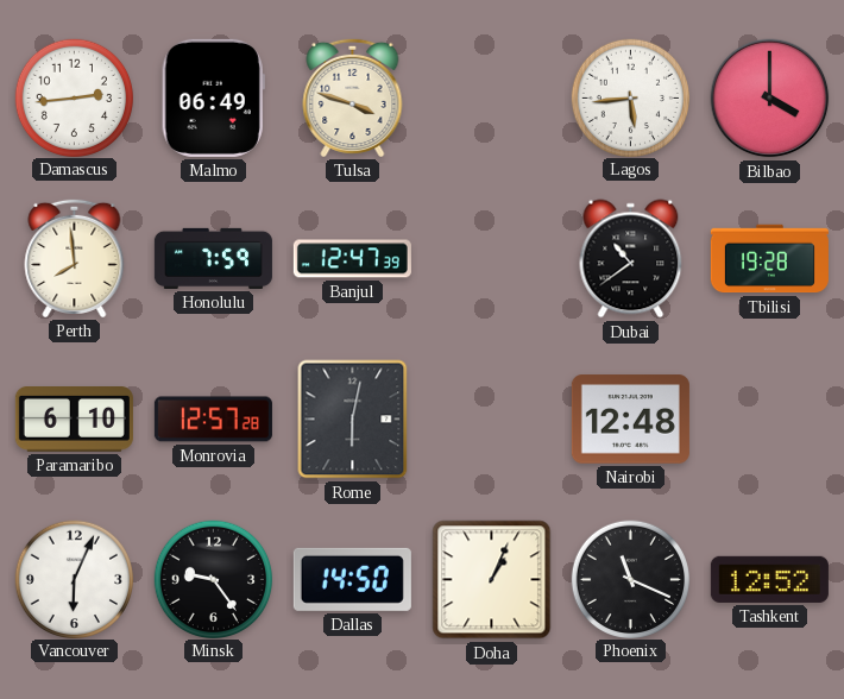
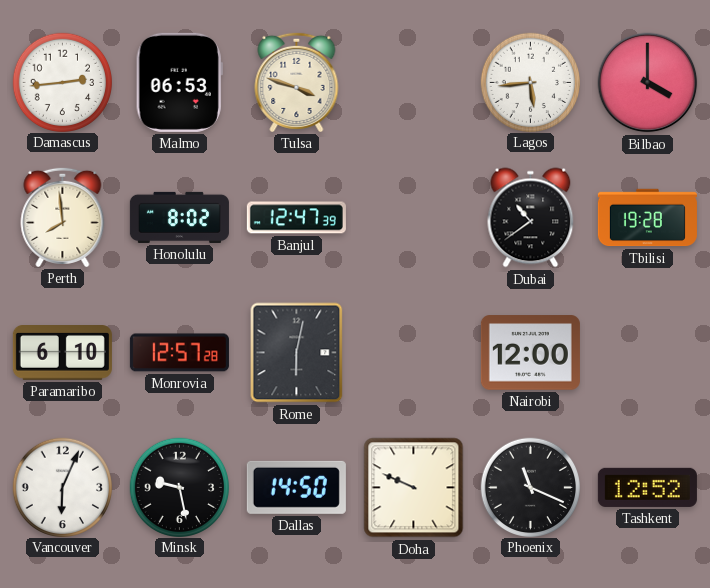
Malmo: 06:49 -> 06:53
Honolulu: 7:59 -> 8:02
Nairobi: 12:48 -> 12:00
Minsk: 9:24 -> 9:28
Doha: 1:04 -> 9:49
